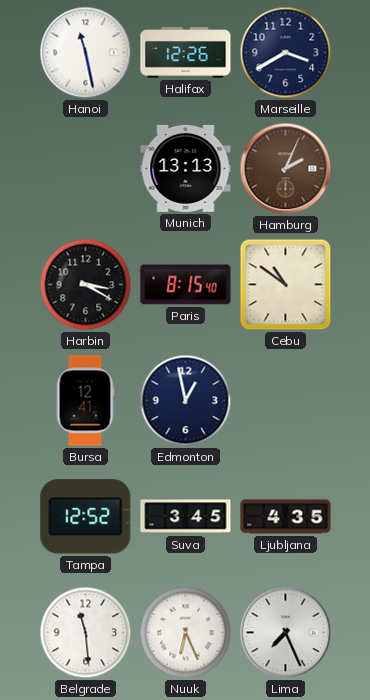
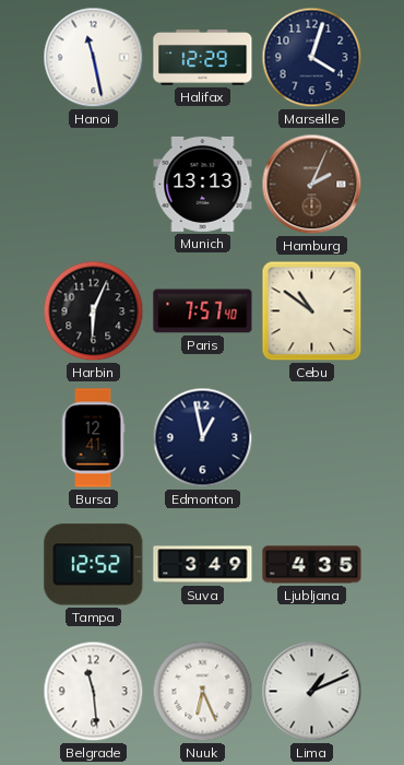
Halifax: 12:26 -> 12:29
Marseille: 3:40 -> 4:03
Harbin: 3:20 -> 6:04
Paris: 8:15 -> 7:57
Suva: 3:45 -> 3:49
Lima: 7:26 -> 1:11
